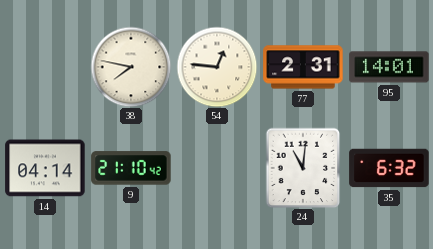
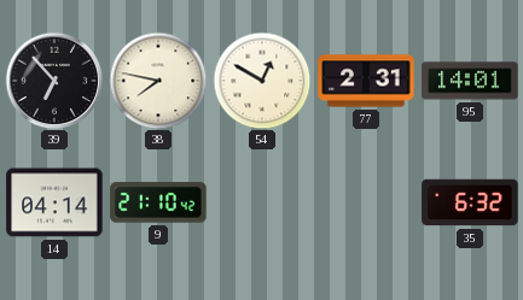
39: none -> 6:53
54: 12:46 -> 12:50
24: 11:01 -> none
